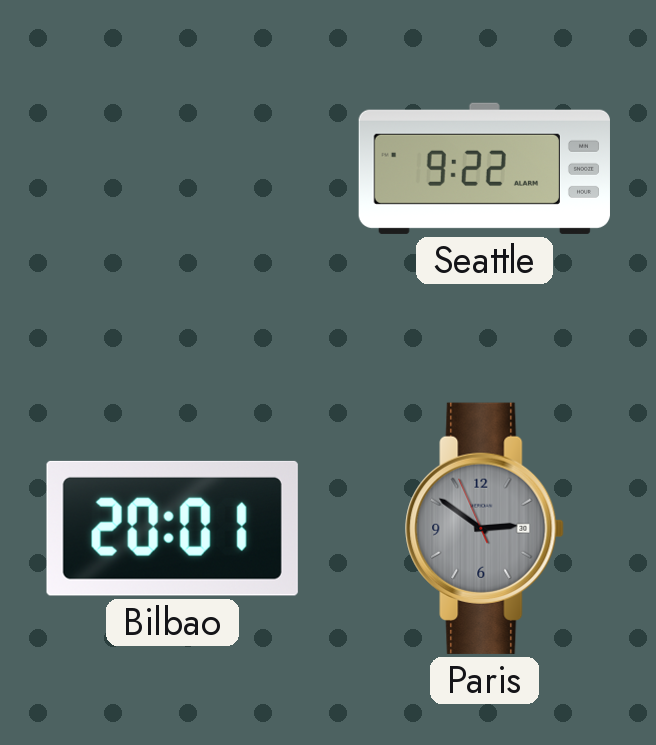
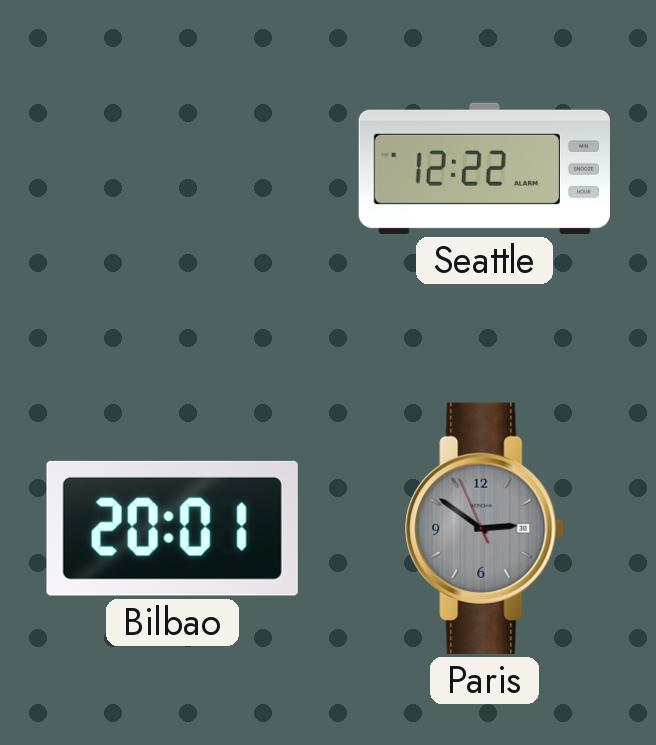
Seattle: 9:22 -> 12:22
